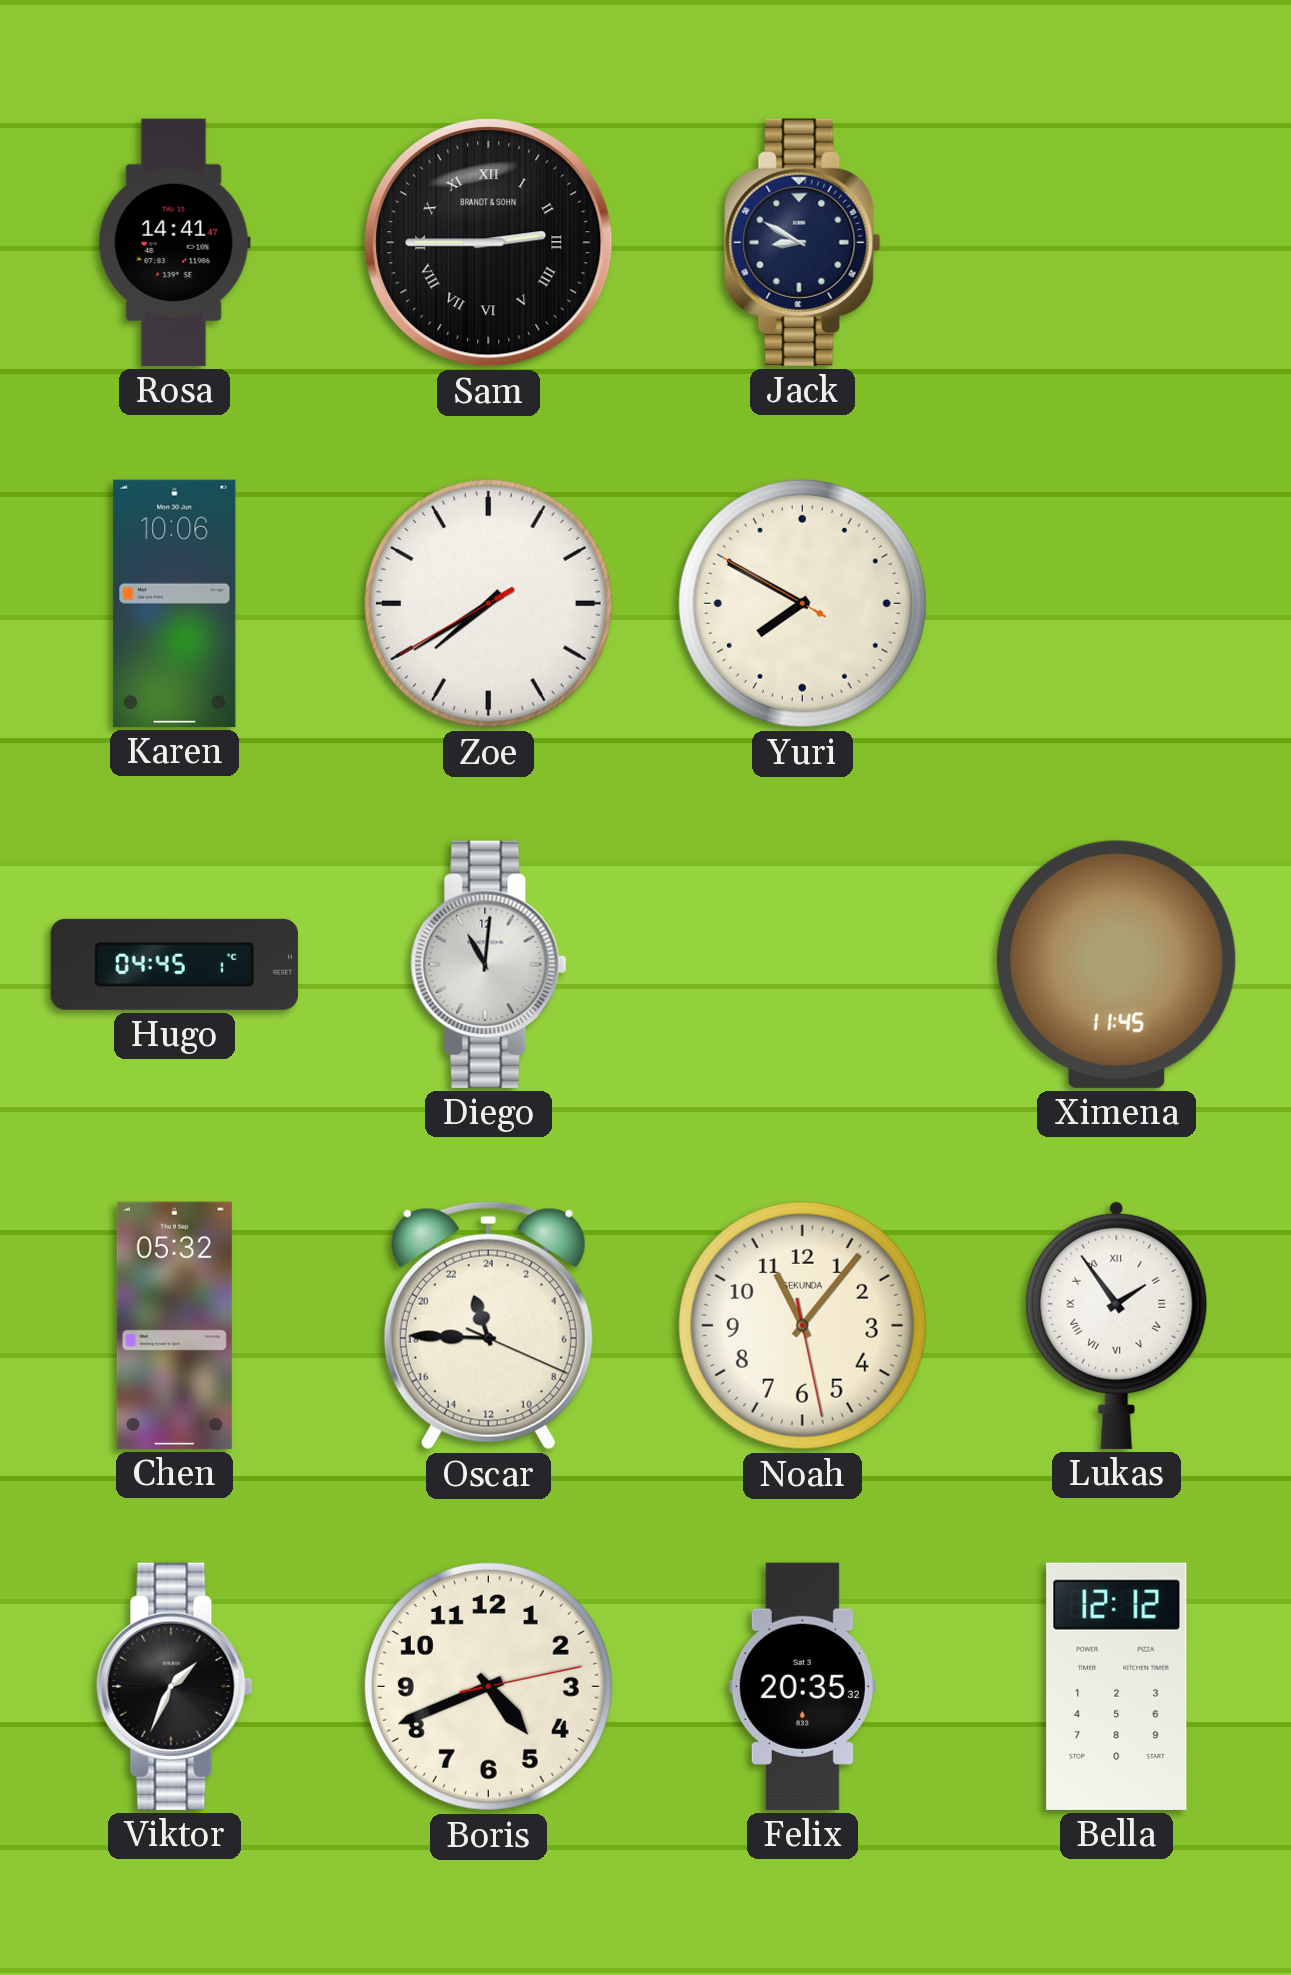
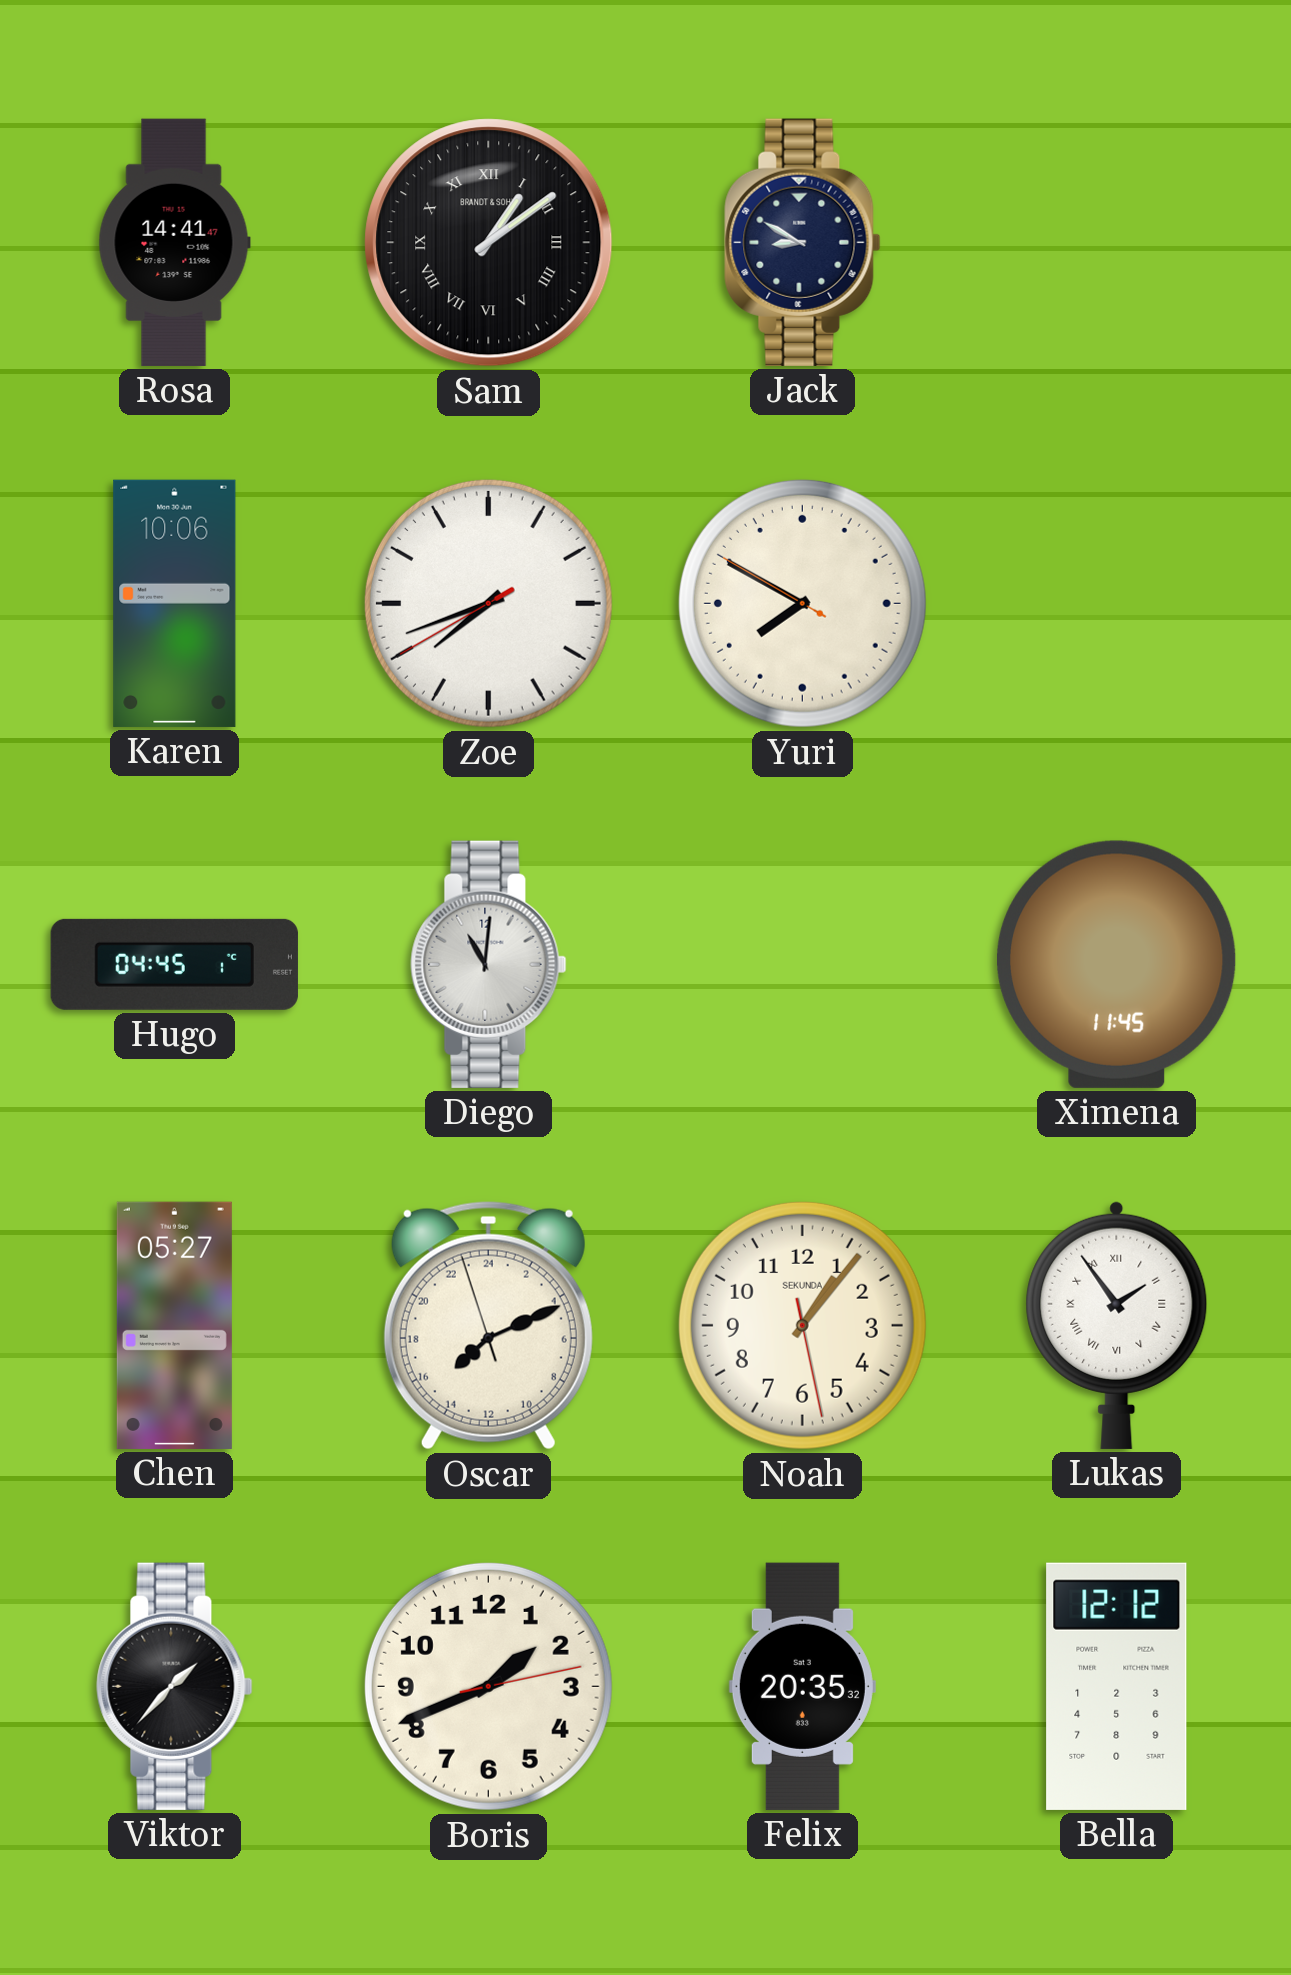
Sam: 2:45 -> 1:09
Zoe: 7:39 -> 7:41
Chen: 05:32 -> 05:27
Oscar: 22:45 -> 15:10
Noah: 11:06 -> 1:06
Viktor: 1:34 -> 1:37
Boris: 4:41 -> 1:41
